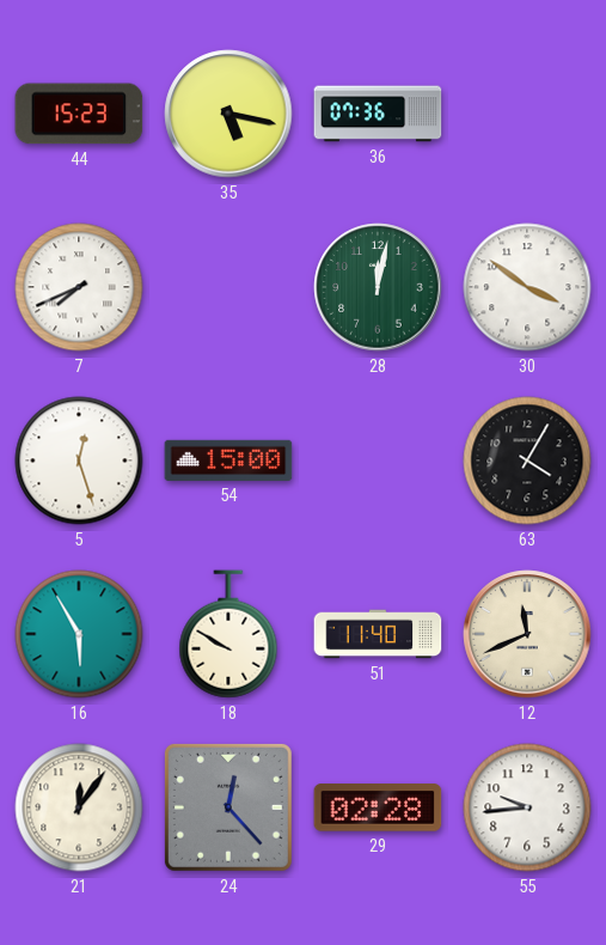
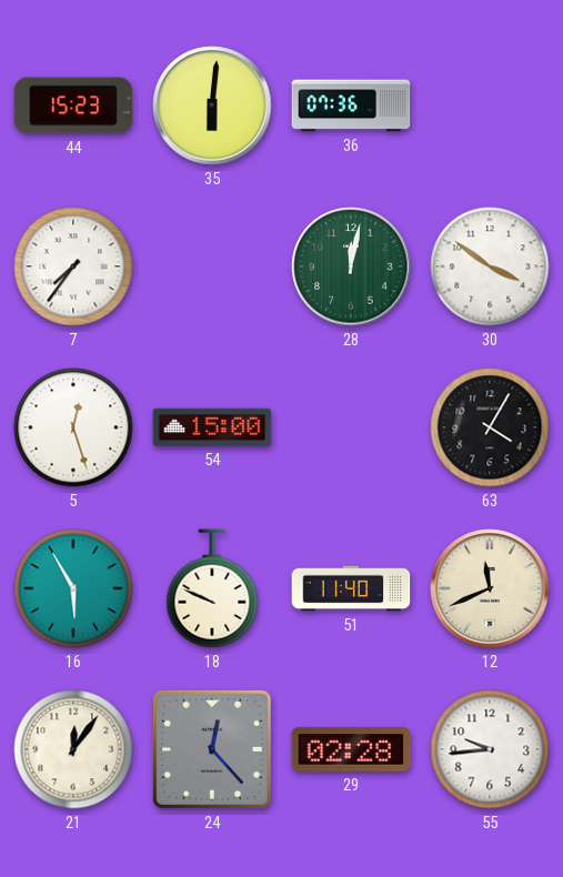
35: 5:17 -> 6:01
7: 7:41 -> 7:36
18: 9:50 -> 9:49
